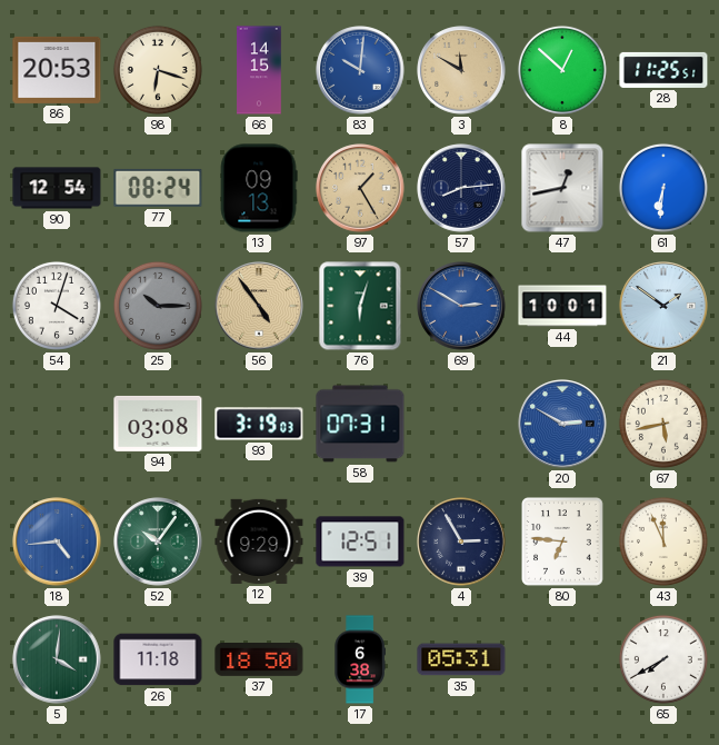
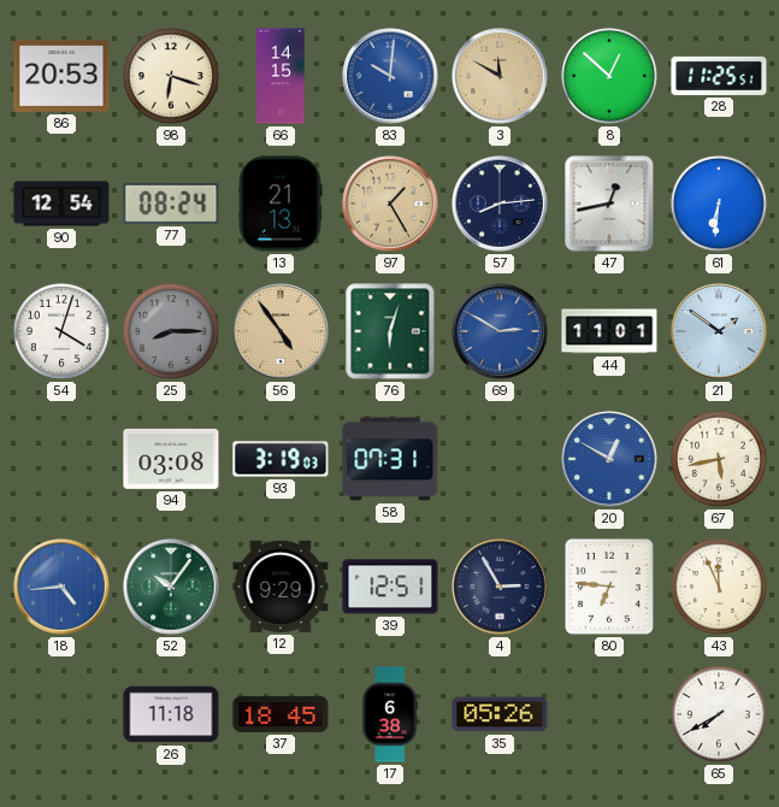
13: 09:13 -> 21:13
25: 10:15 -> 8:15
44: 10:01 -> 11:01
20: 2:50 -> 12:50
5: 4:01 -> none
37: 18:50 -> 18:45
35: 05:31 -> 05:26
